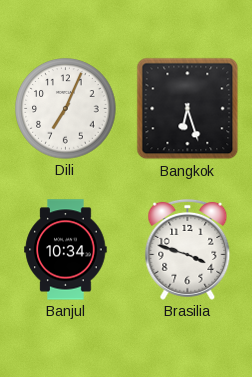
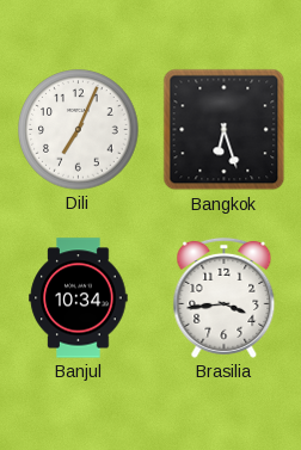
Brasilia: 3:48 -> 3:44
